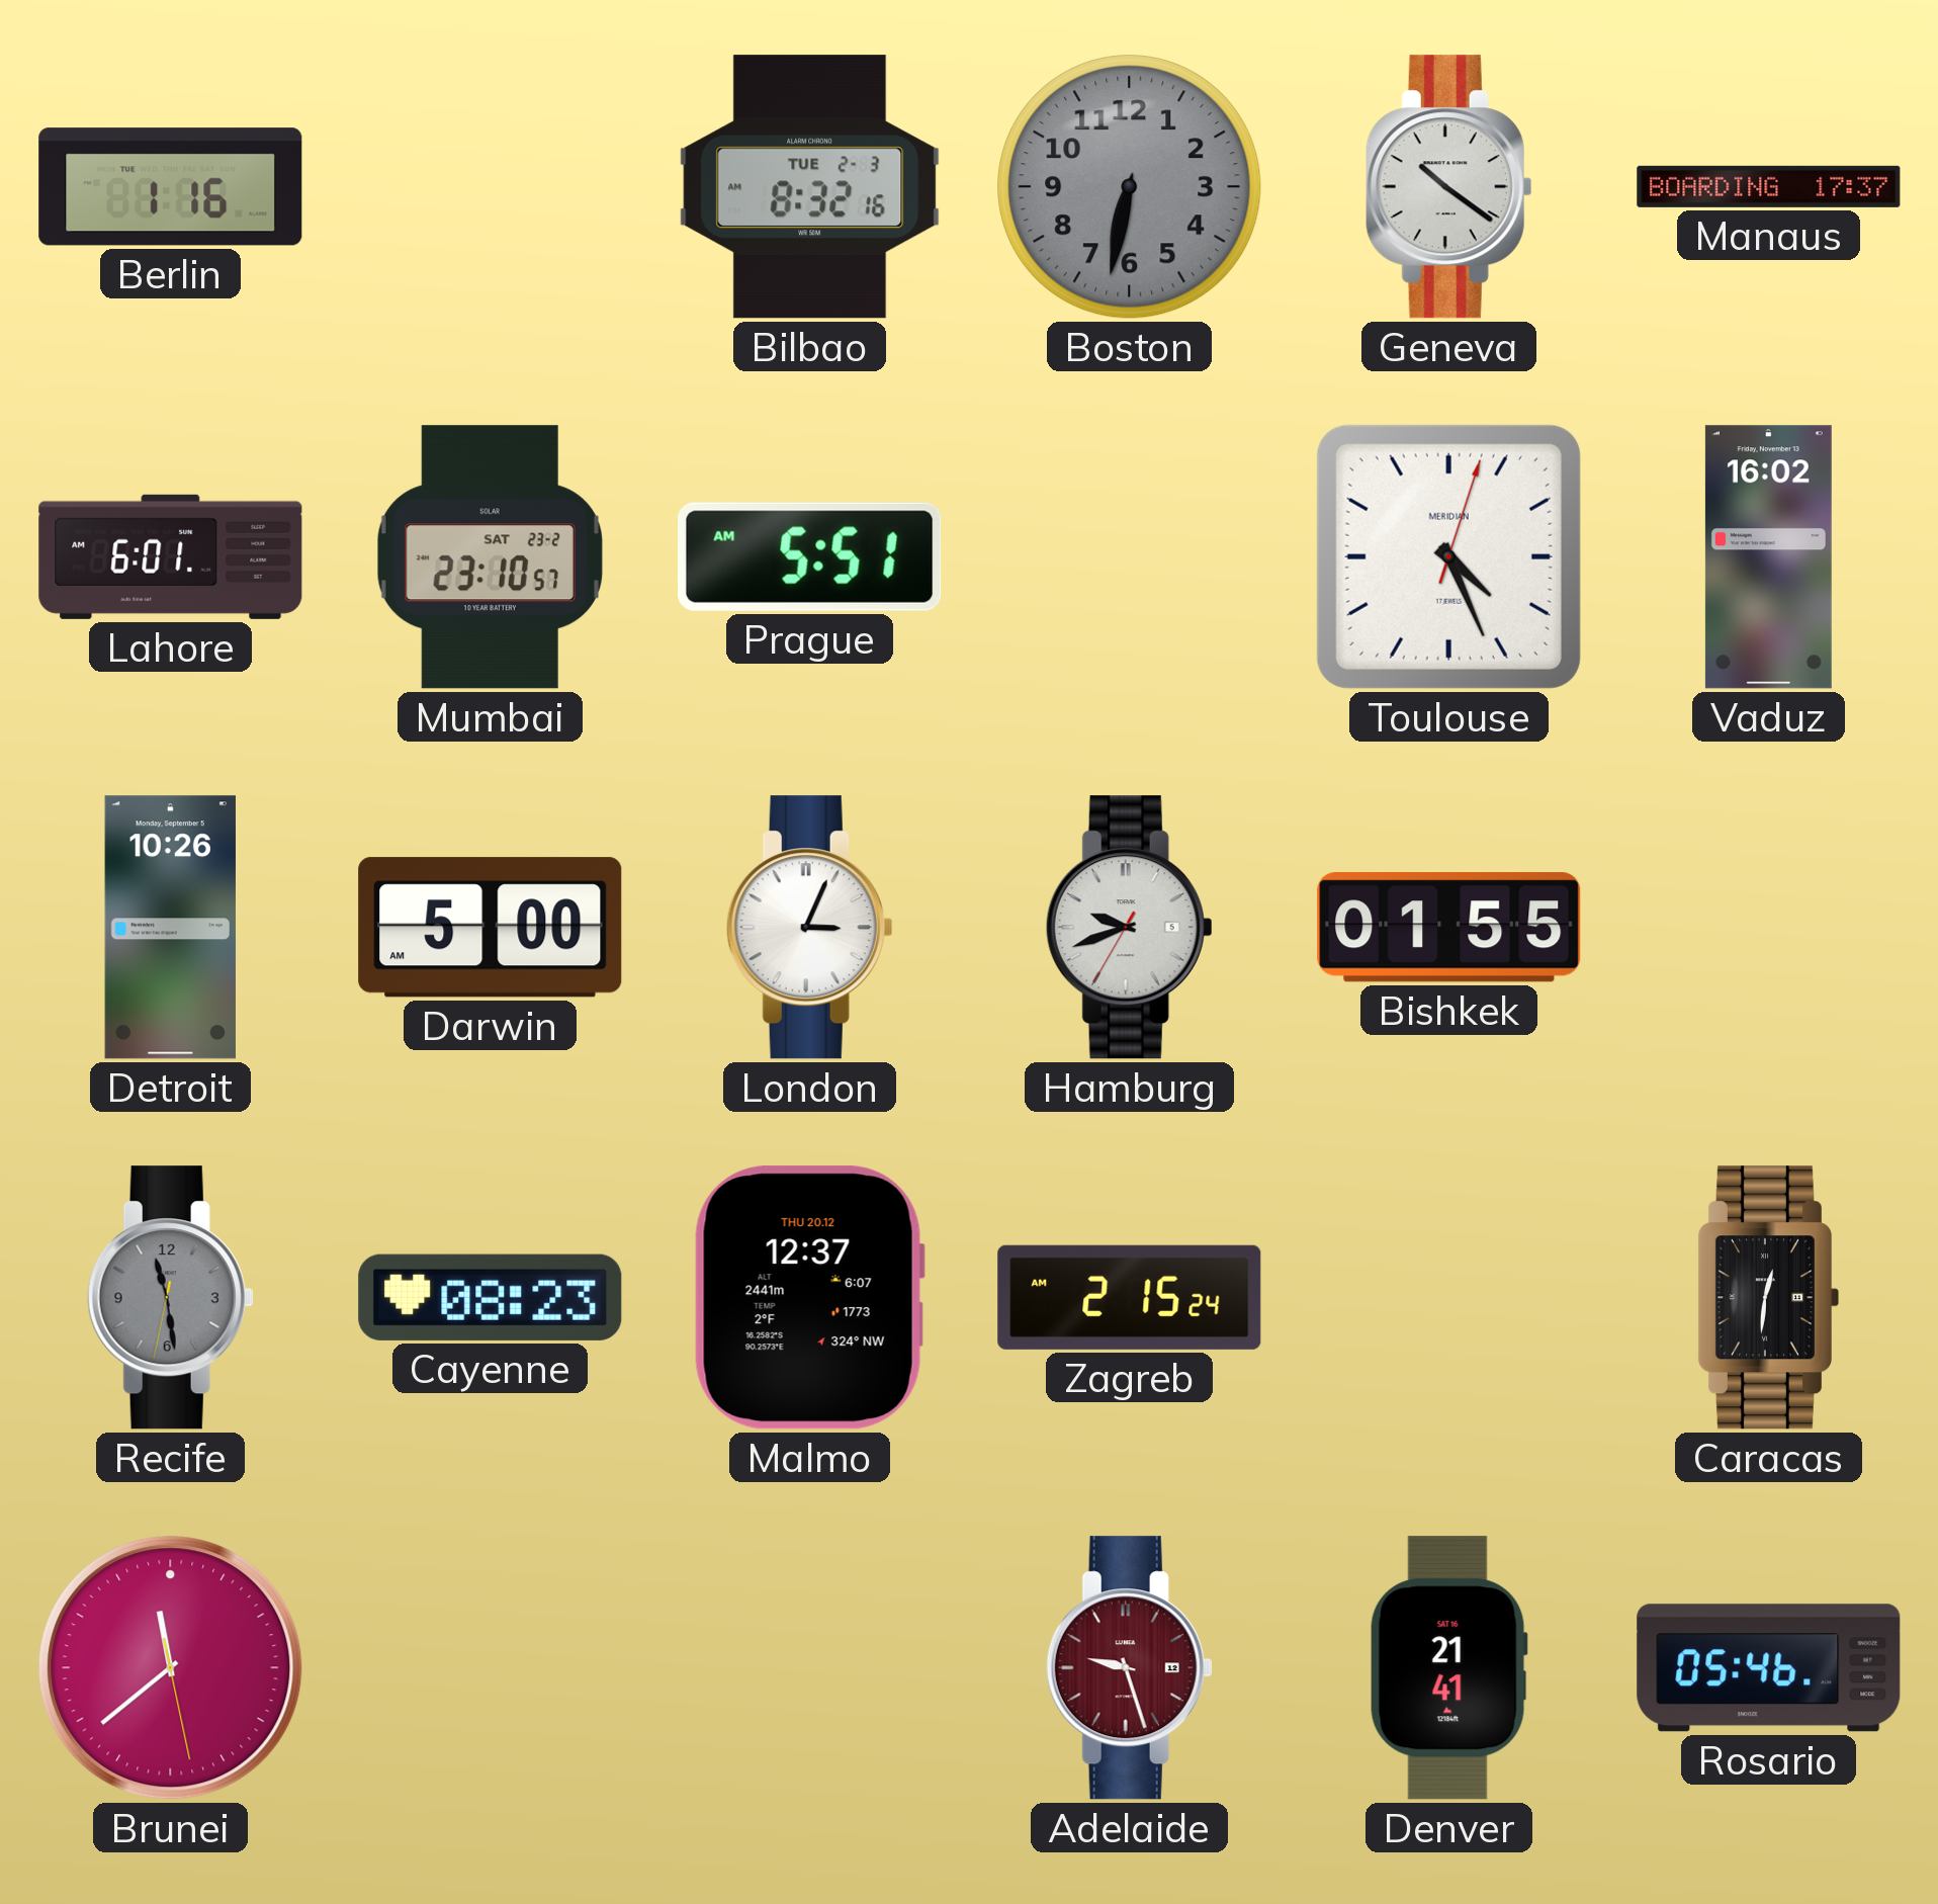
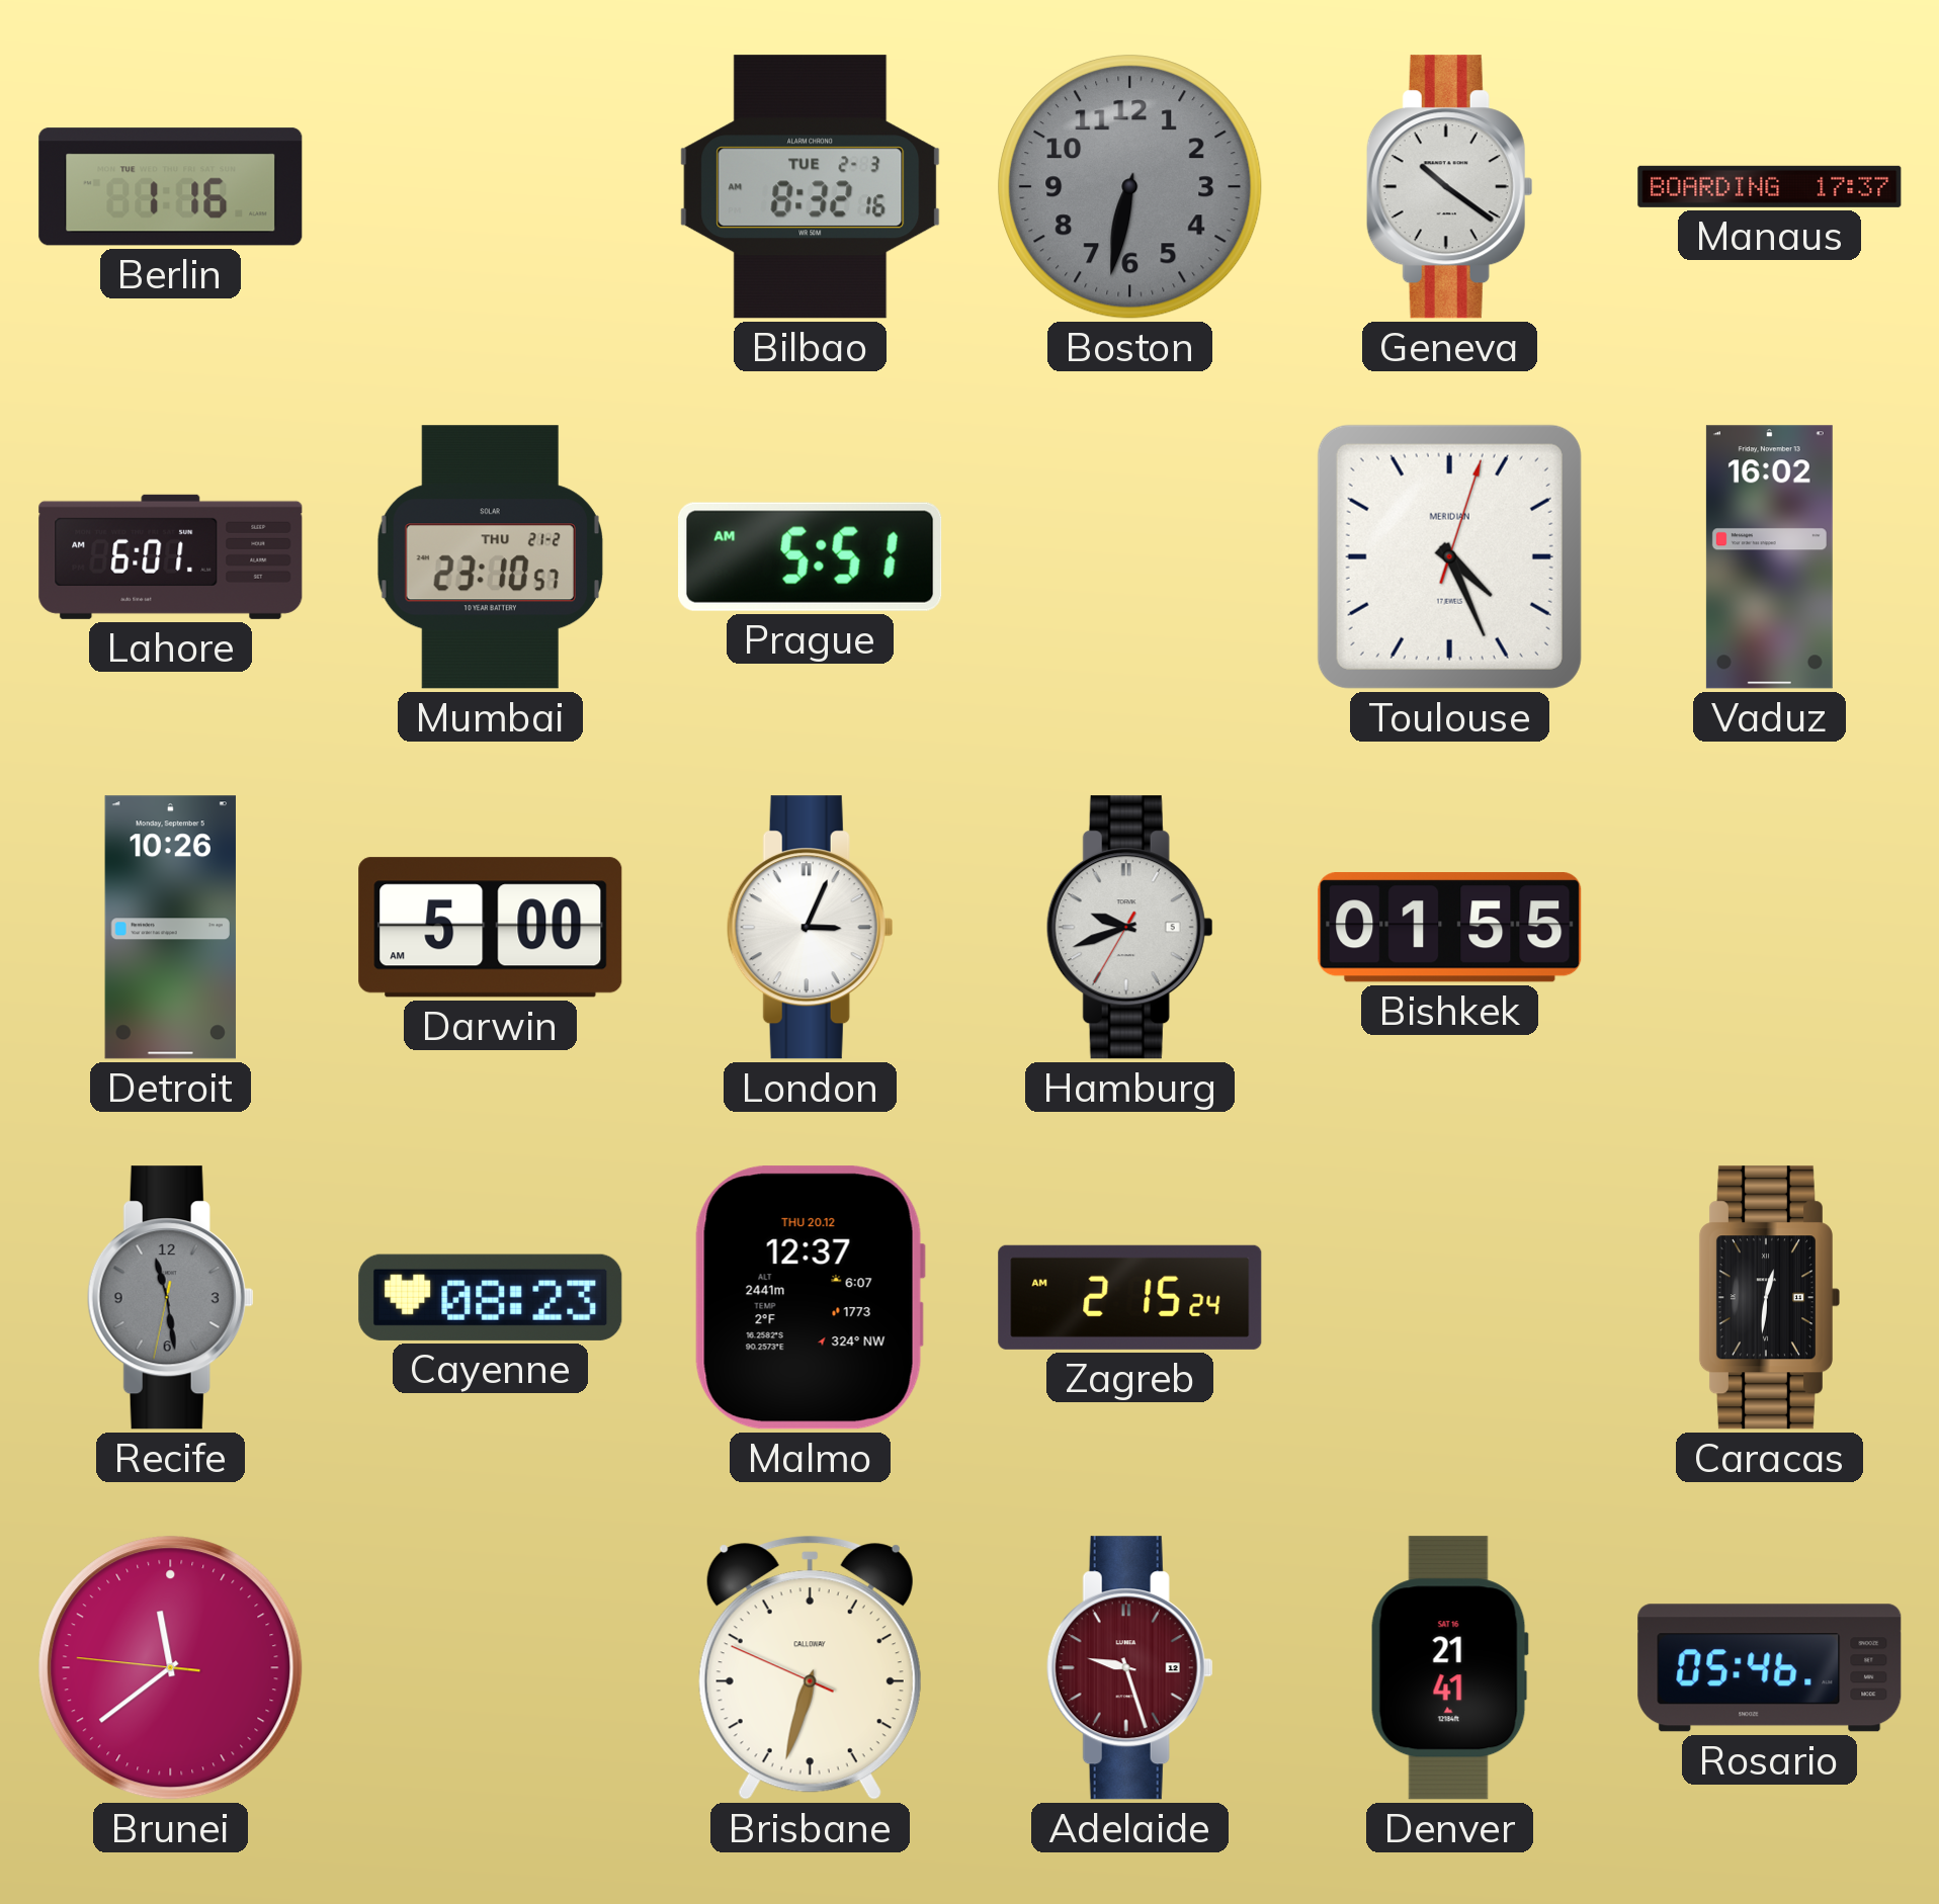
Mumbai date: SAT 23-2 -> THU 21-2
Brunei: 11:38:28 -> 11:38:46
Brisbane: none -> 6:32
